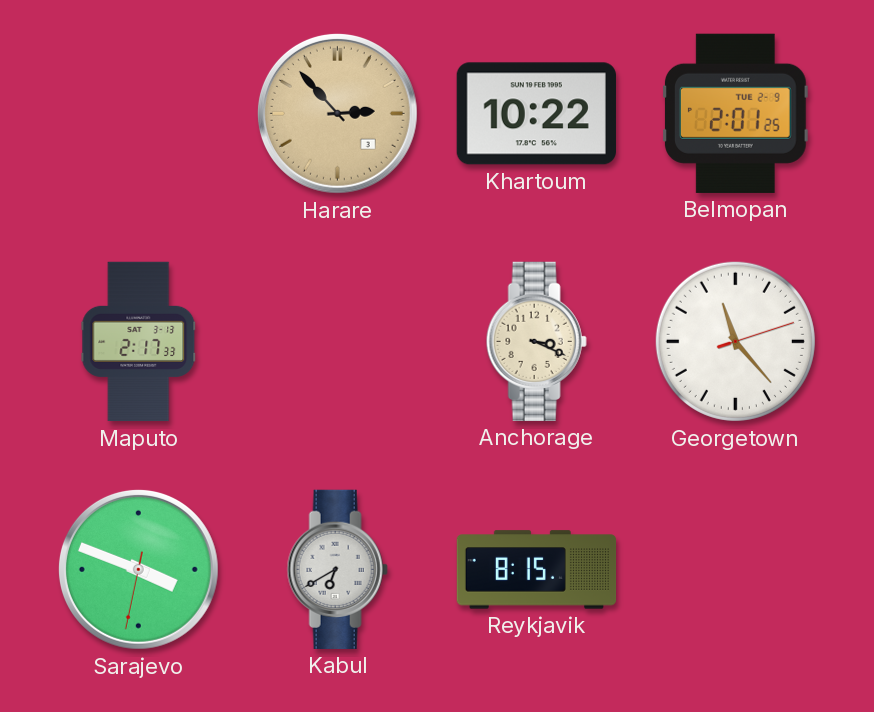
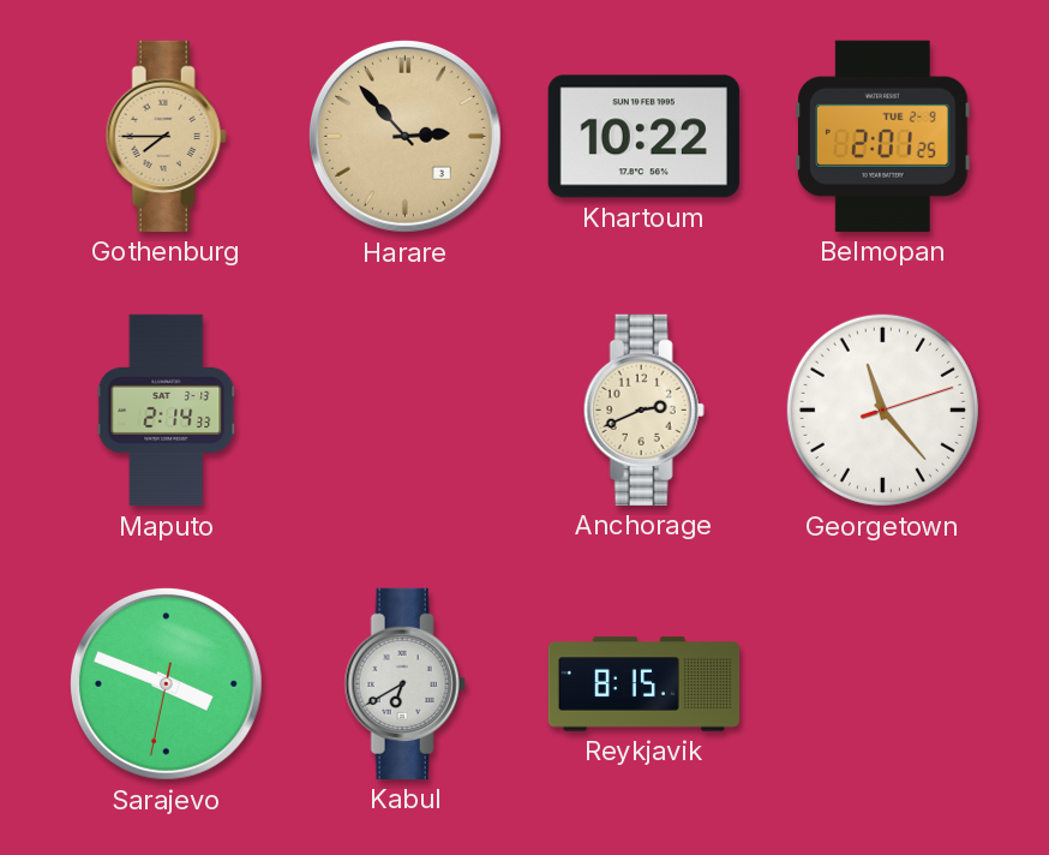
Gothenburg: none -> 7:45
Maputo: 2:17 -> 2:14
Anchorage: 3:19 -> 2:41
